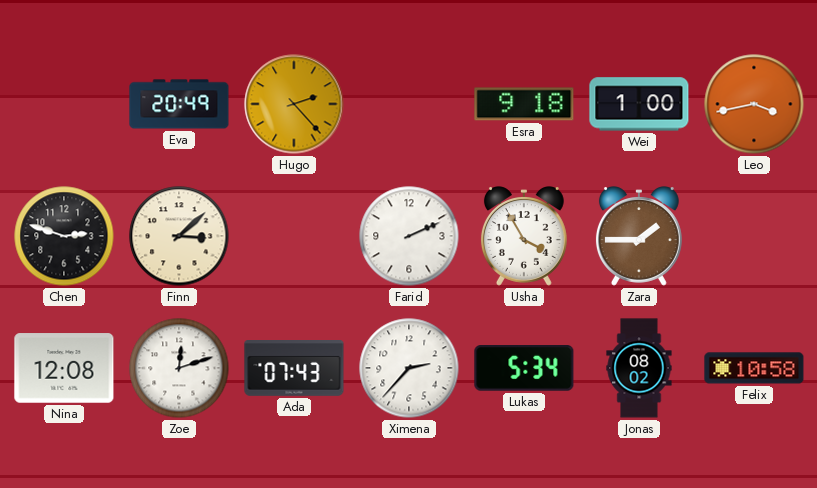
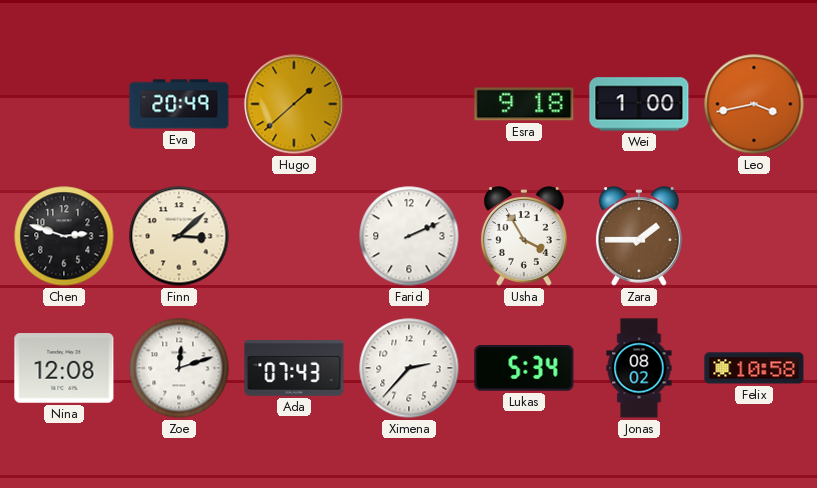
Hugo: 2:23 -> 1:38
